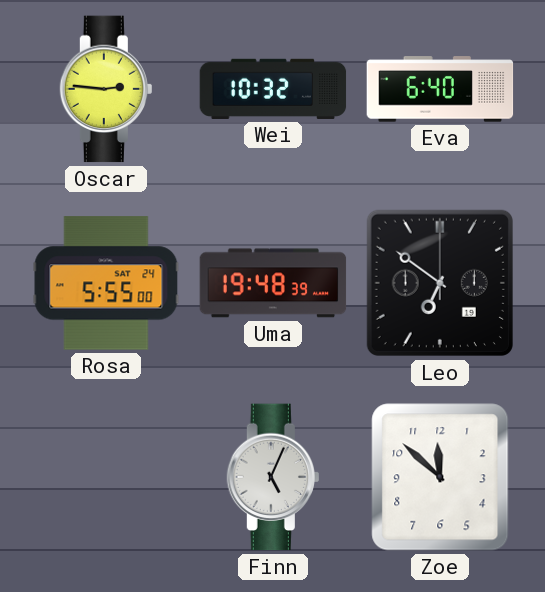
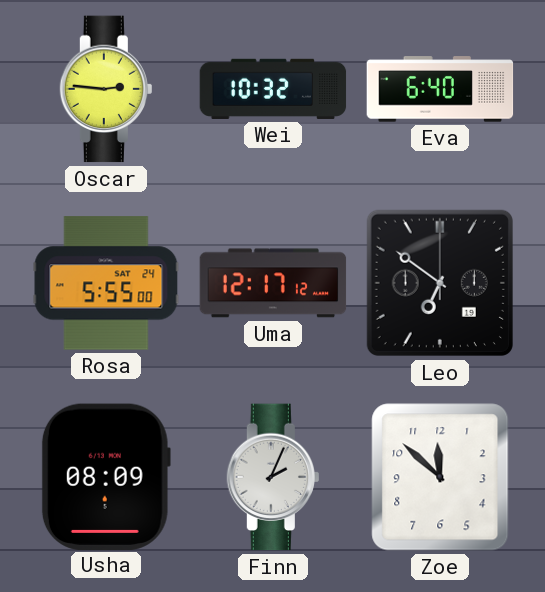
Uma: 19:48 -> 12:17
Usha: none -> 08:09
Finn: 5:04 -> 2:04
